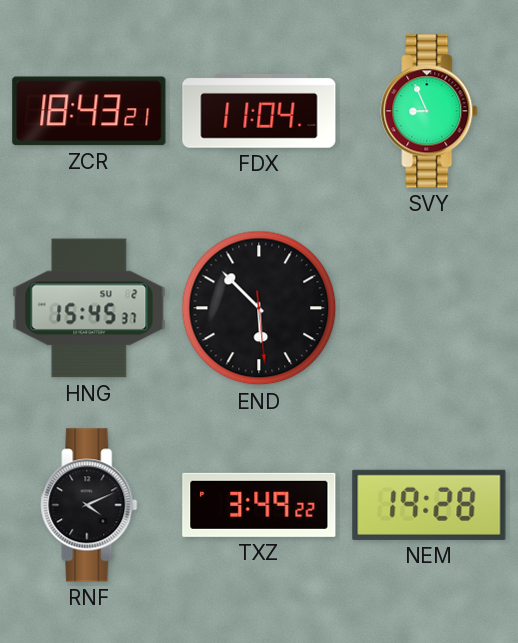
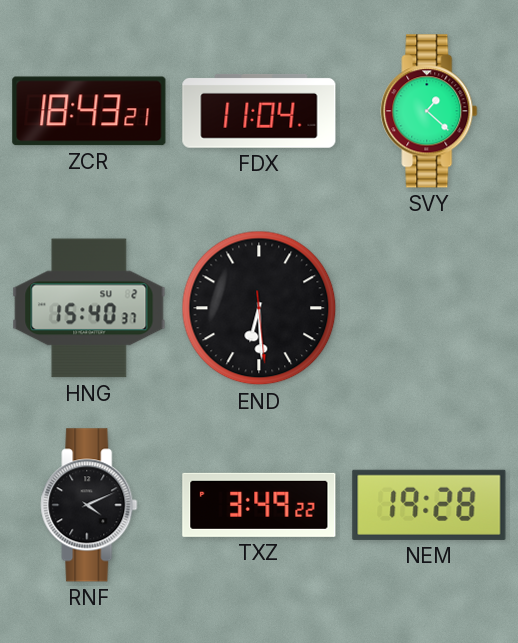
SVY: 8:56 -> 1:22
HNG: 15:45 -> 15:40
END: 5:52 -> 6:29
